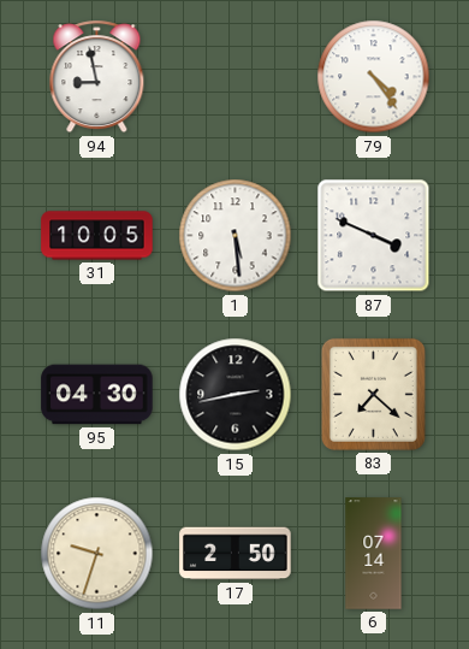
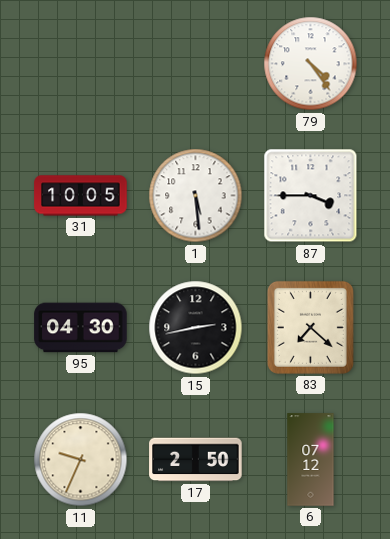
94: 8:58 -> none
87: 3:49 -> 3:45
11: 9:33 -> 9:34
6: 07:14 -> 07:12
